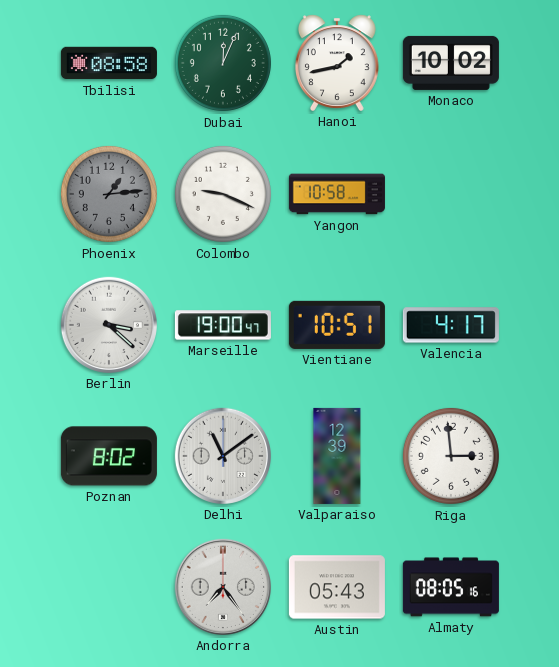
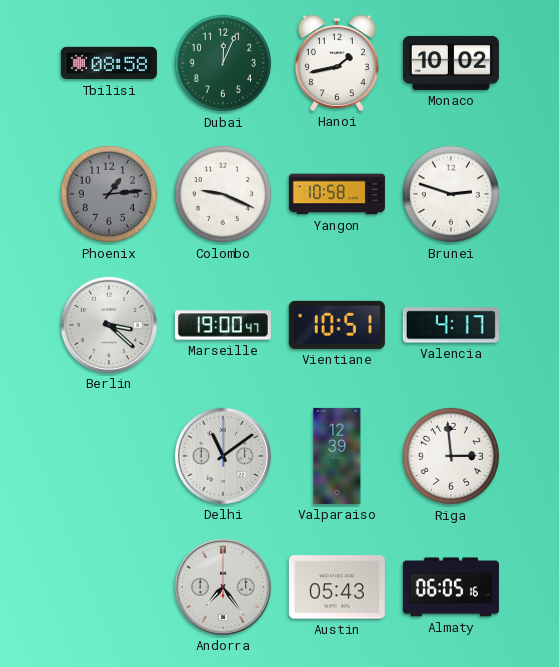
Brunei: none -> 2:48
Poznan: 8:02 -> none
Almaty: 08:05 -> 06:05
